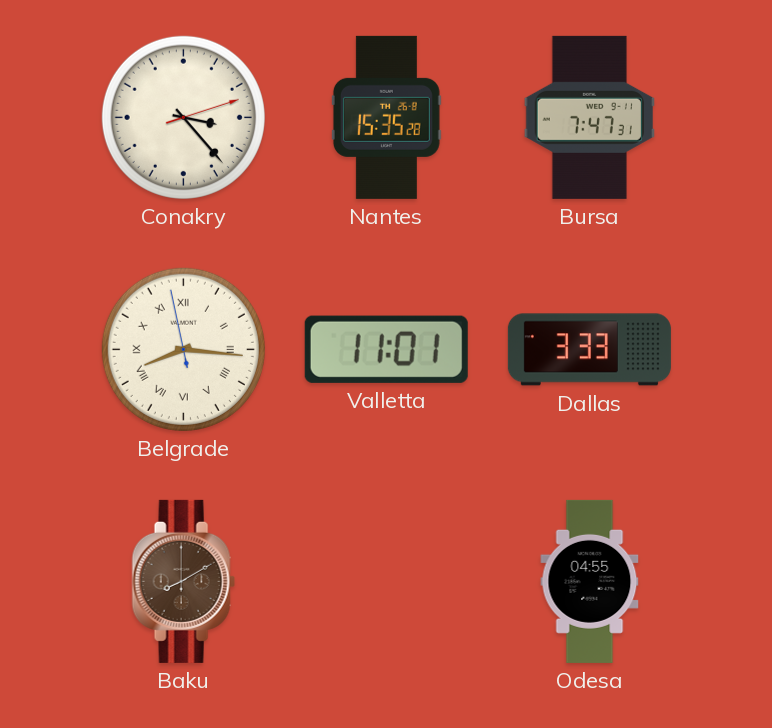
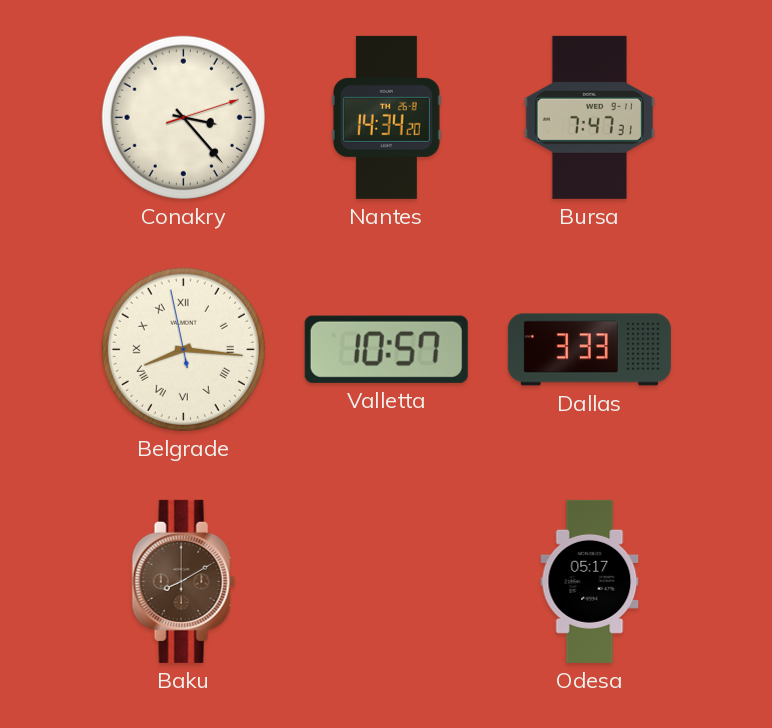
Nantes: 15:35 -> 14:34
Valletta: 11:01 -> 10:57
Odesa: 04:55 -> 05:17
